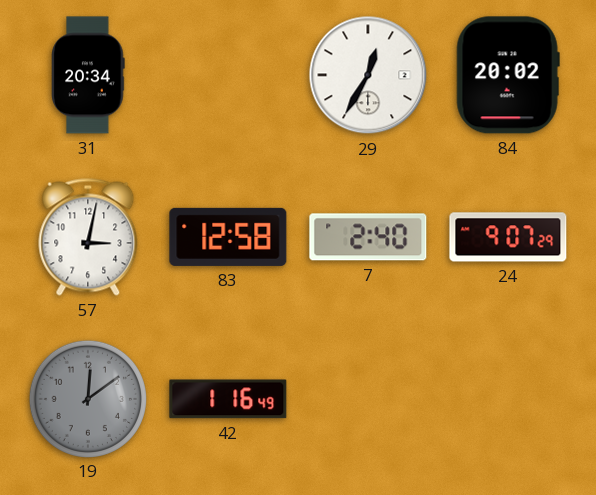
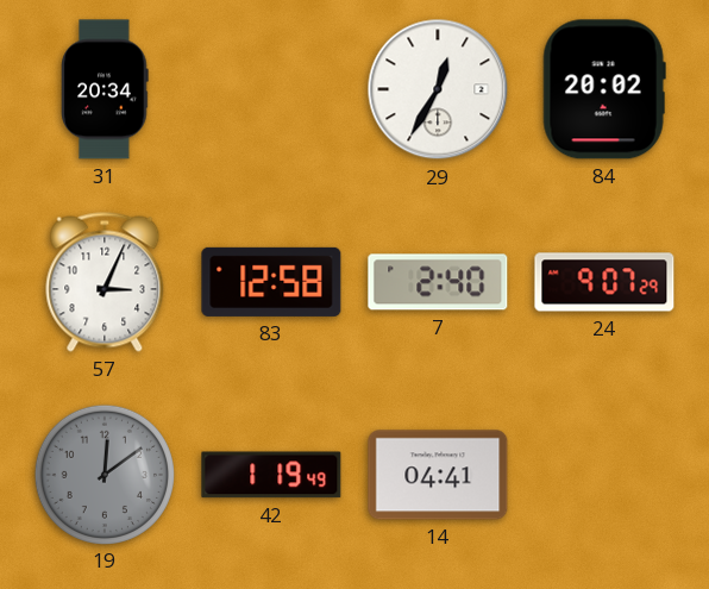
57: 3:02 -> 3:04
42: 1:16 -> 1:19
14: none -> 04:41
